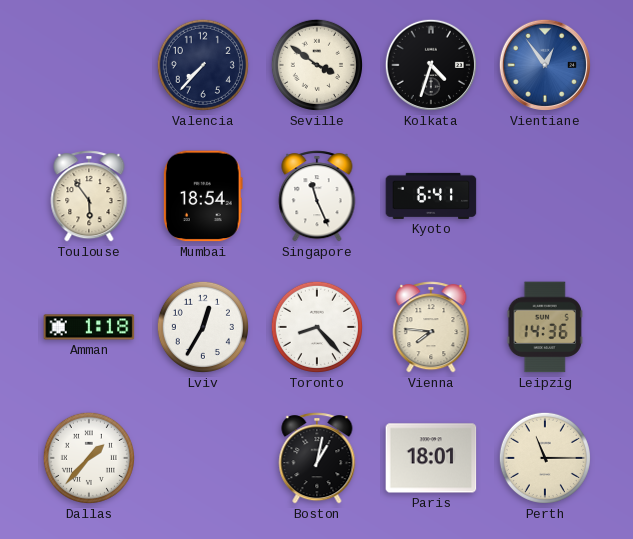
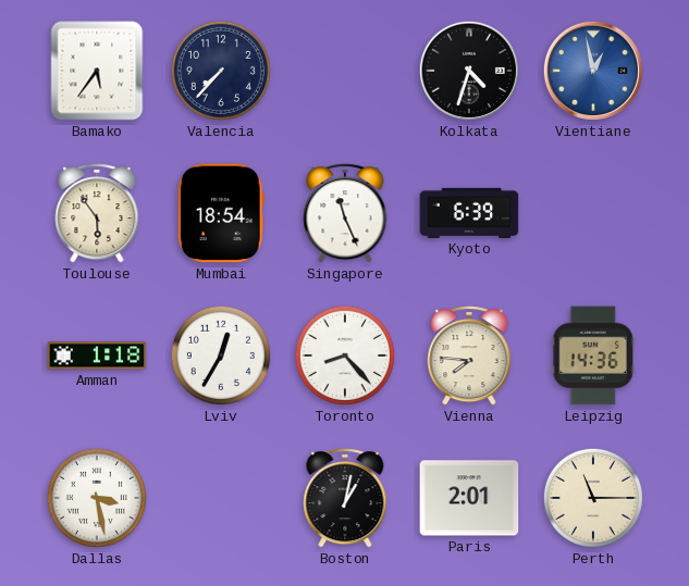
Bamako: none -> 5:36
Seville: 3:51 -> none
Vientiane: 12:54 -> 12:58
Kyoto: 6:41 -> 6:39
Dallas: 1:37 -> 3:28
Paris: 18:01 -> 2:01
